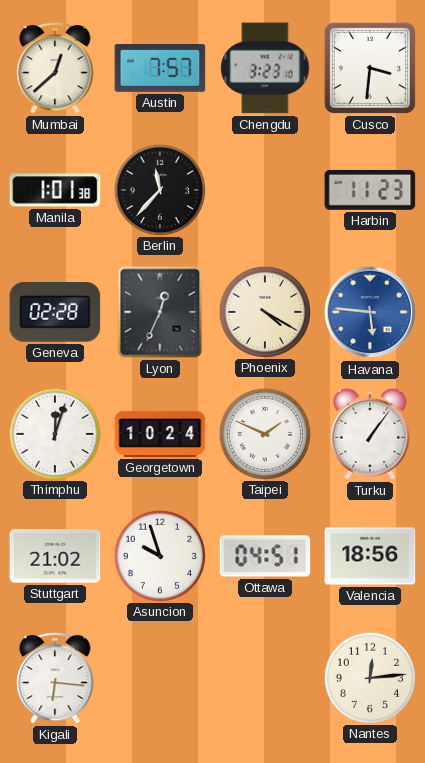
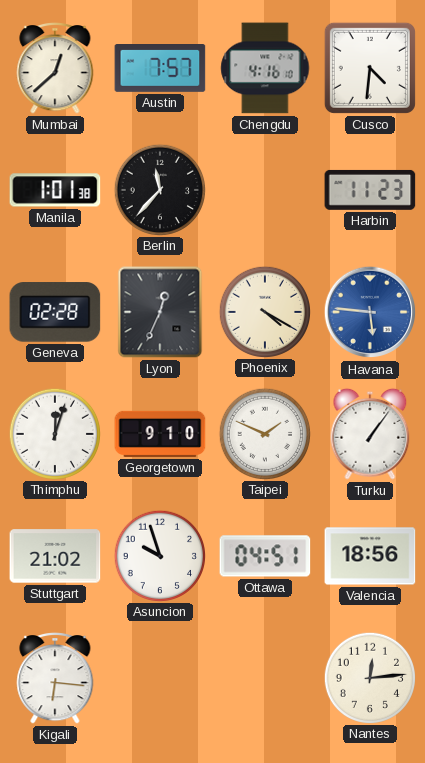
Chengdu: 3:23 -> 4:16
Cusco: 3:31 -> 4:31
Georgetown: 10:24 -> 9:10
